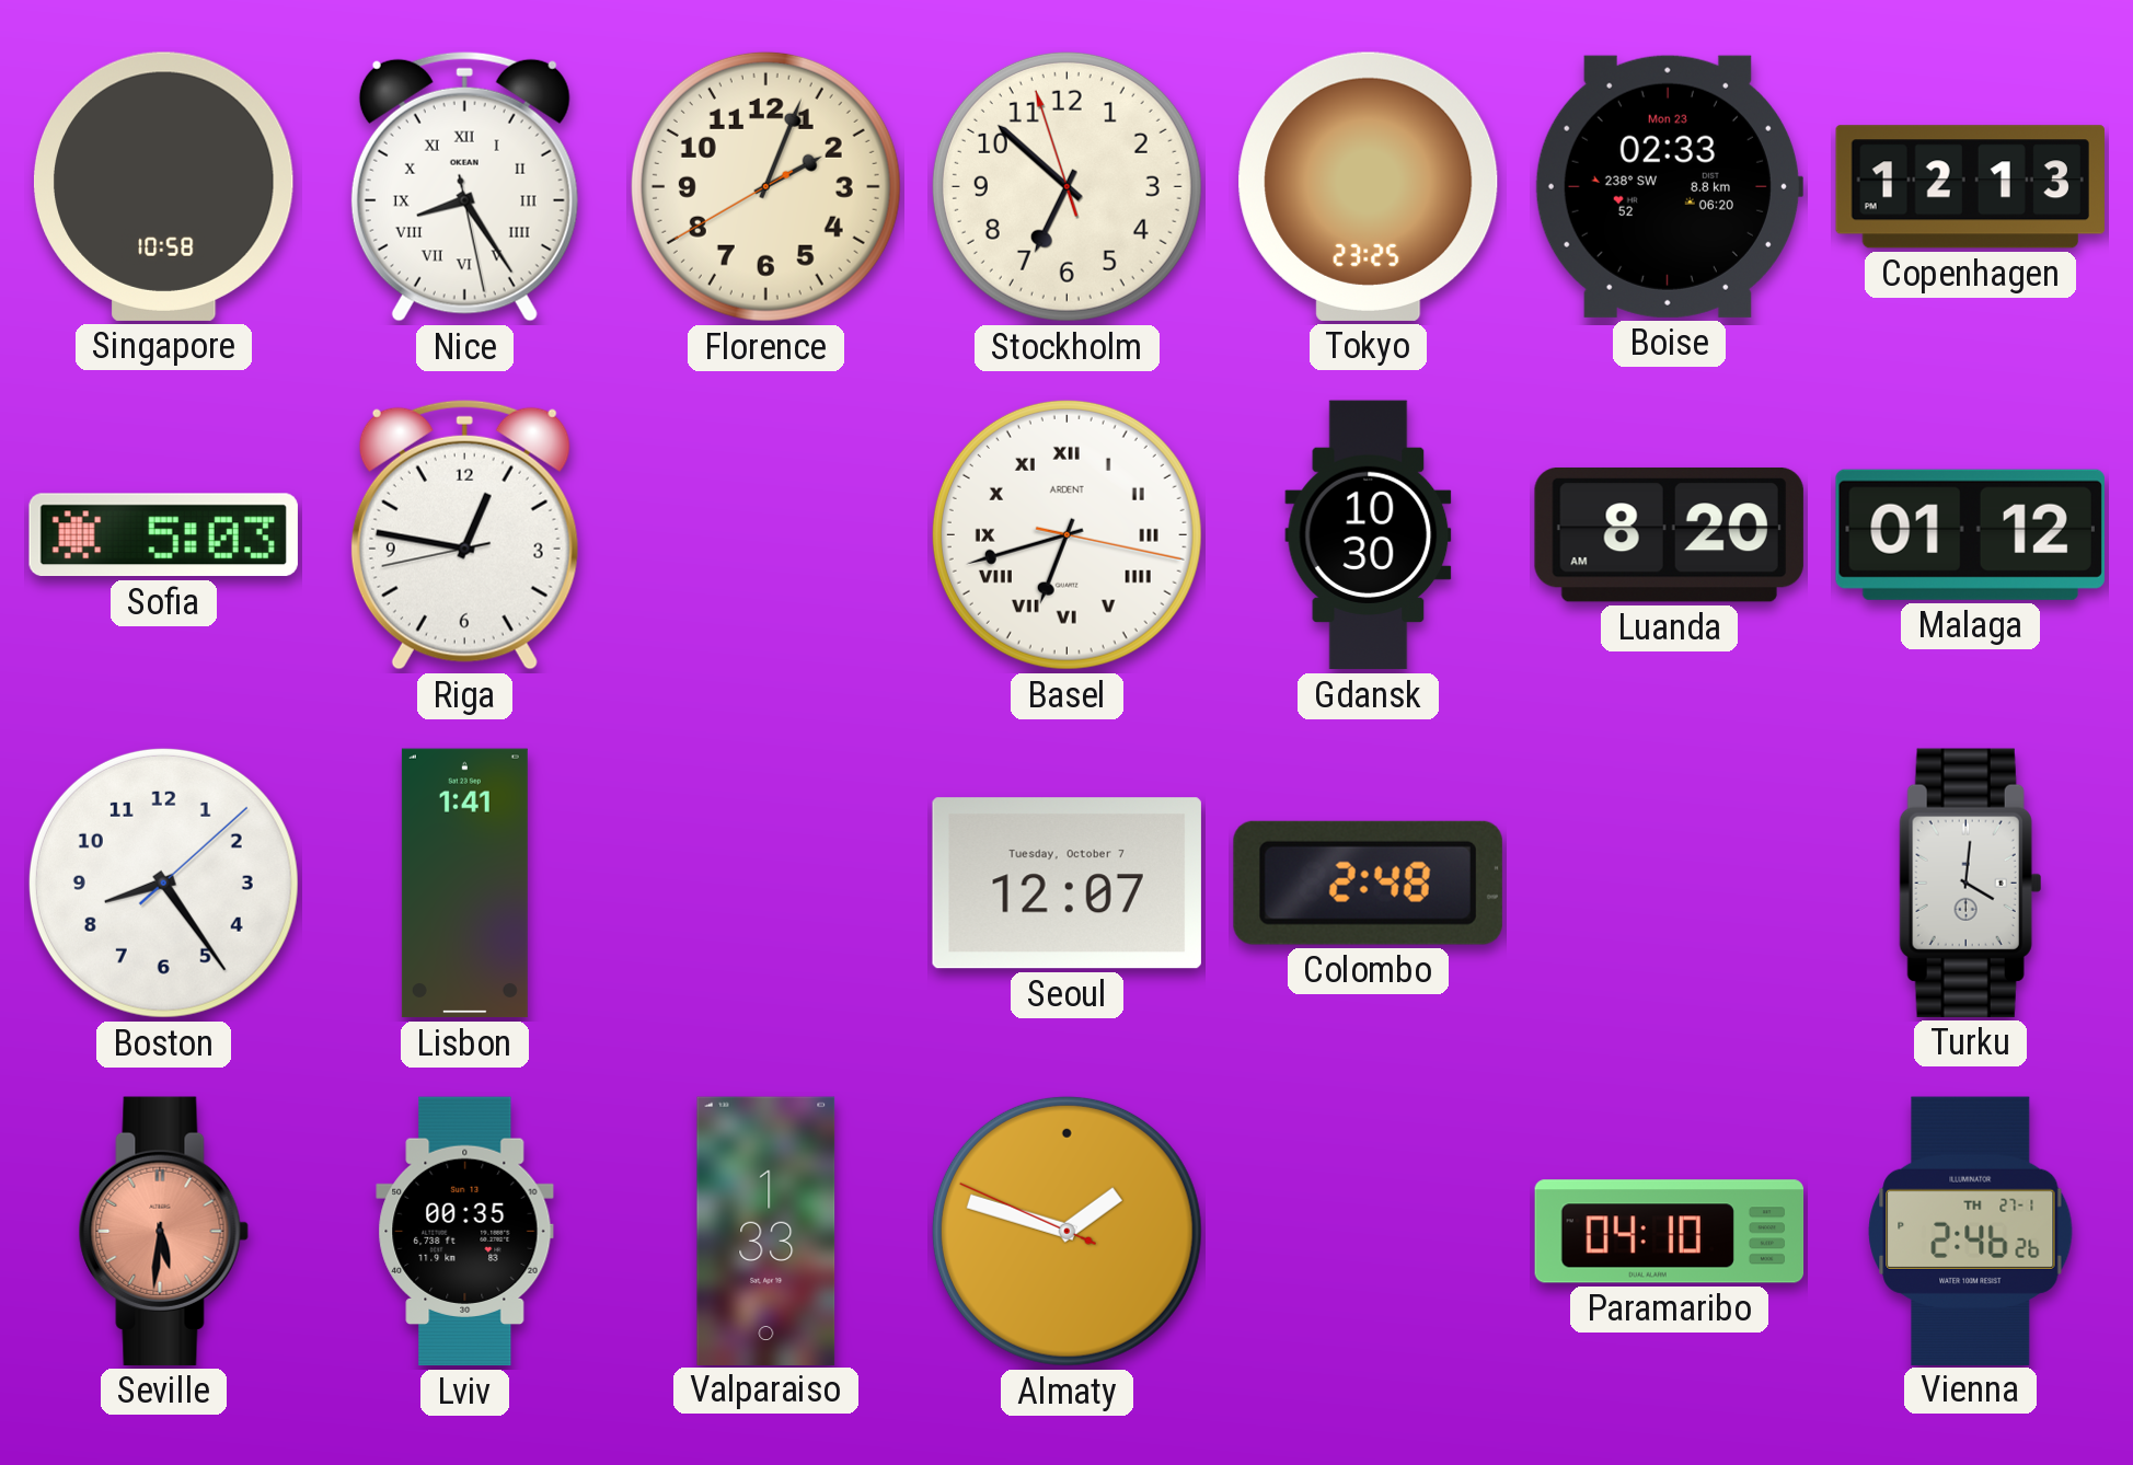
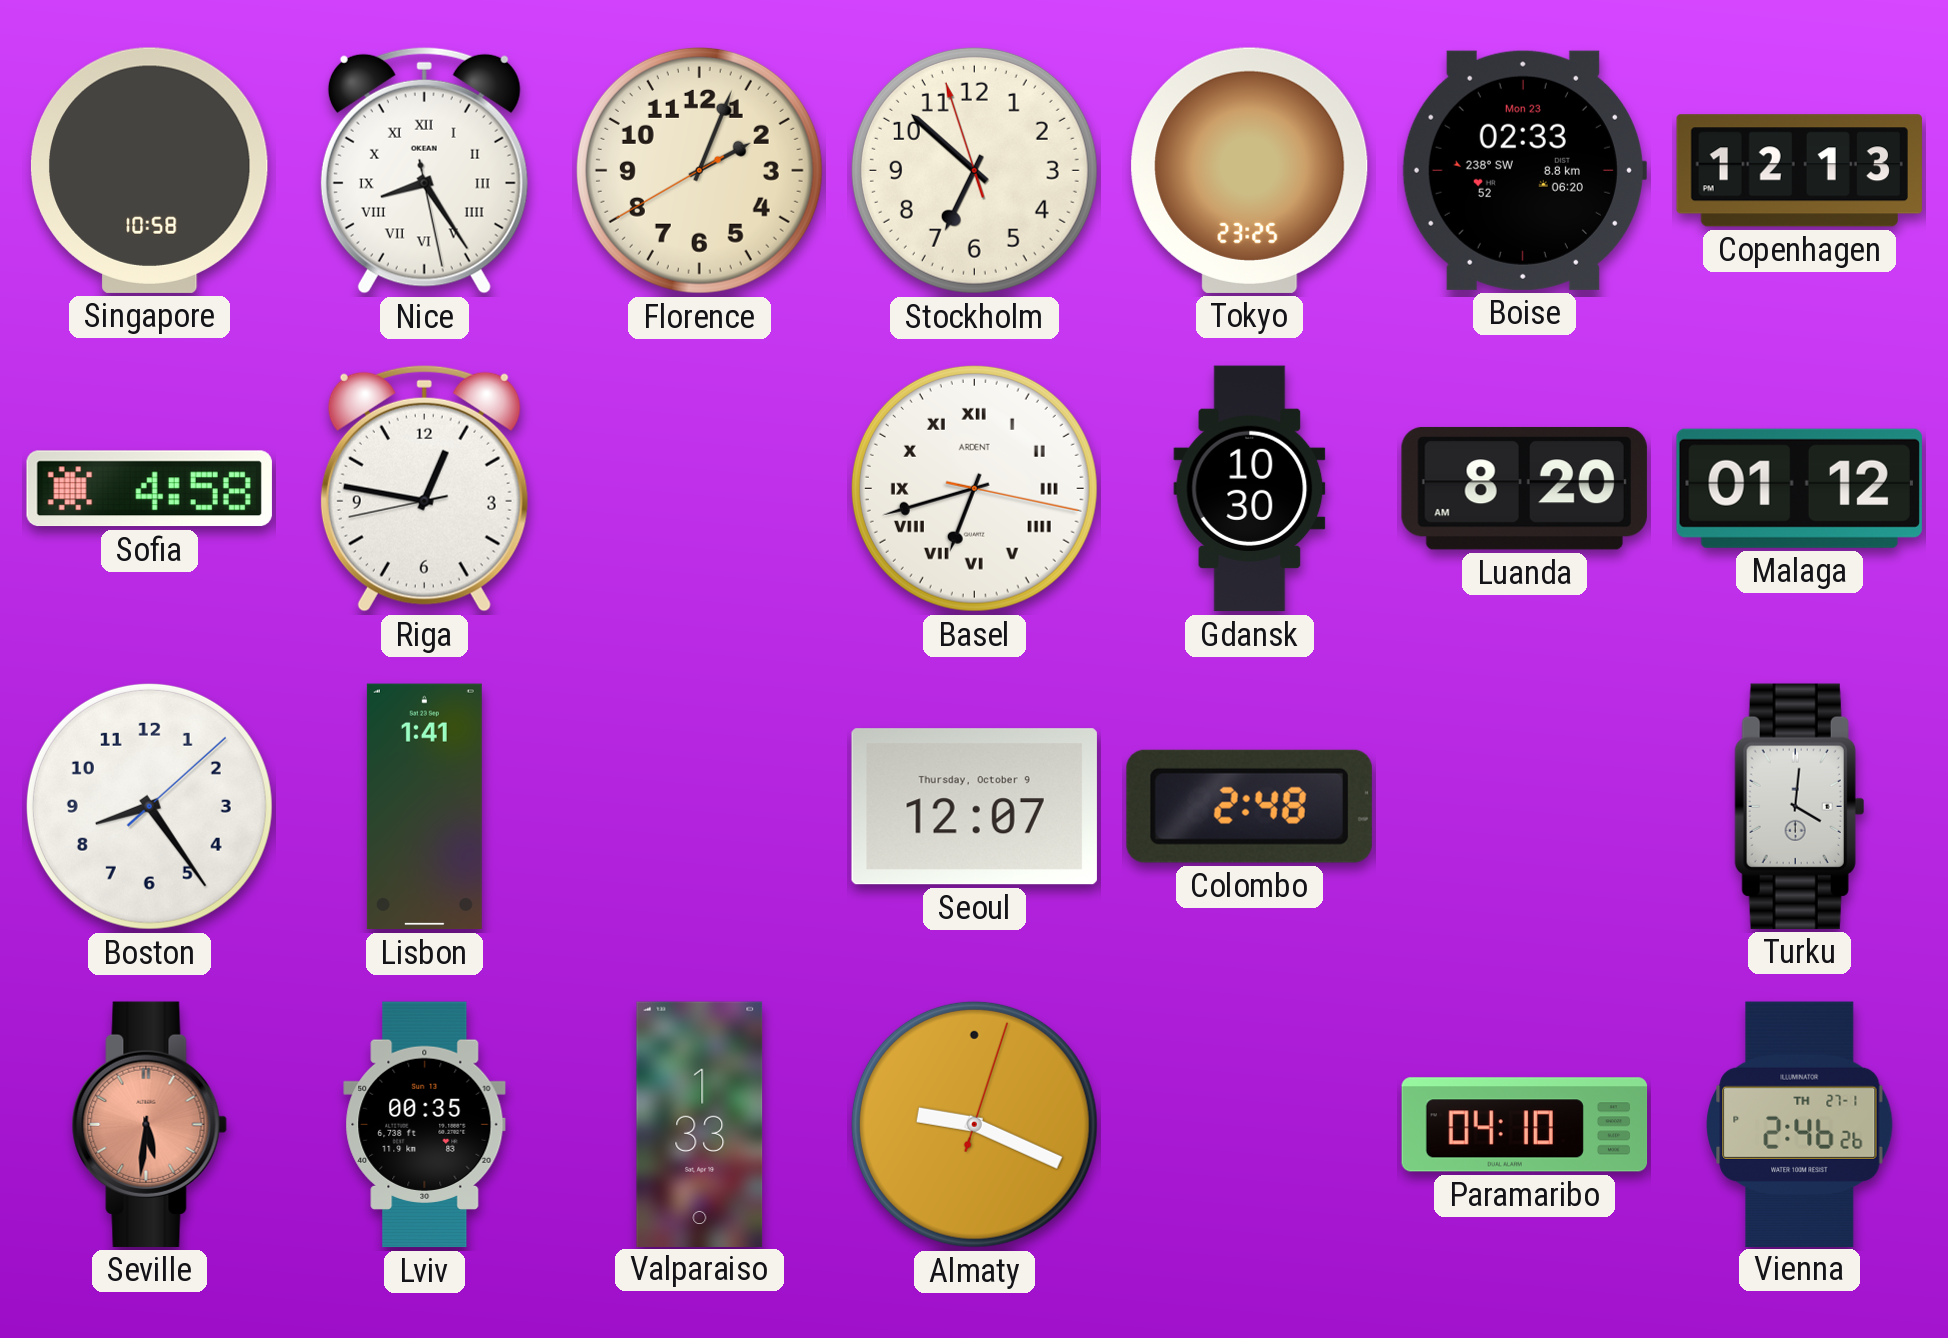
Sofia: 5:03 -> 4:58
Seoul date: Tuesday, October 7 -> Thursday, October 9
Almaty: 1:47 -> 9:19
